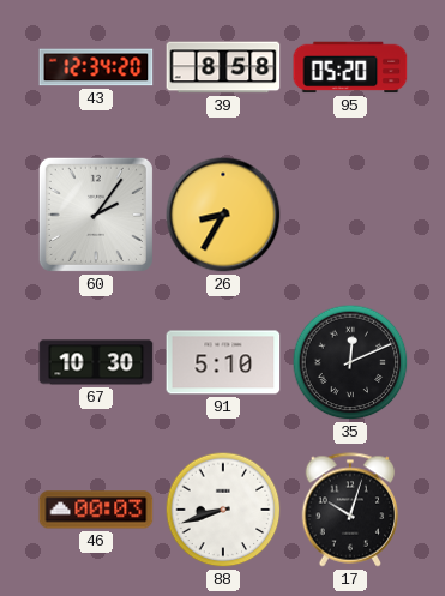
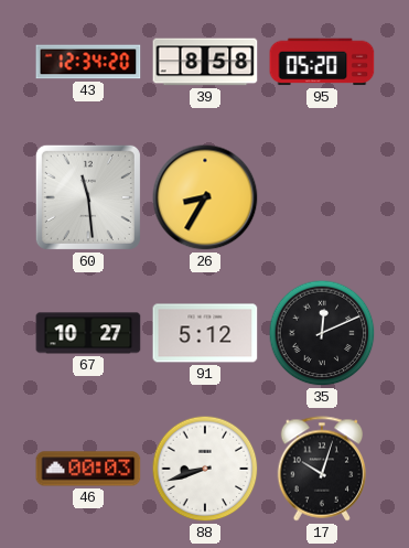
60: 2:06 -> 11:29
67: 10:30 -> 10:27
91: 5:10 -> 5:12
